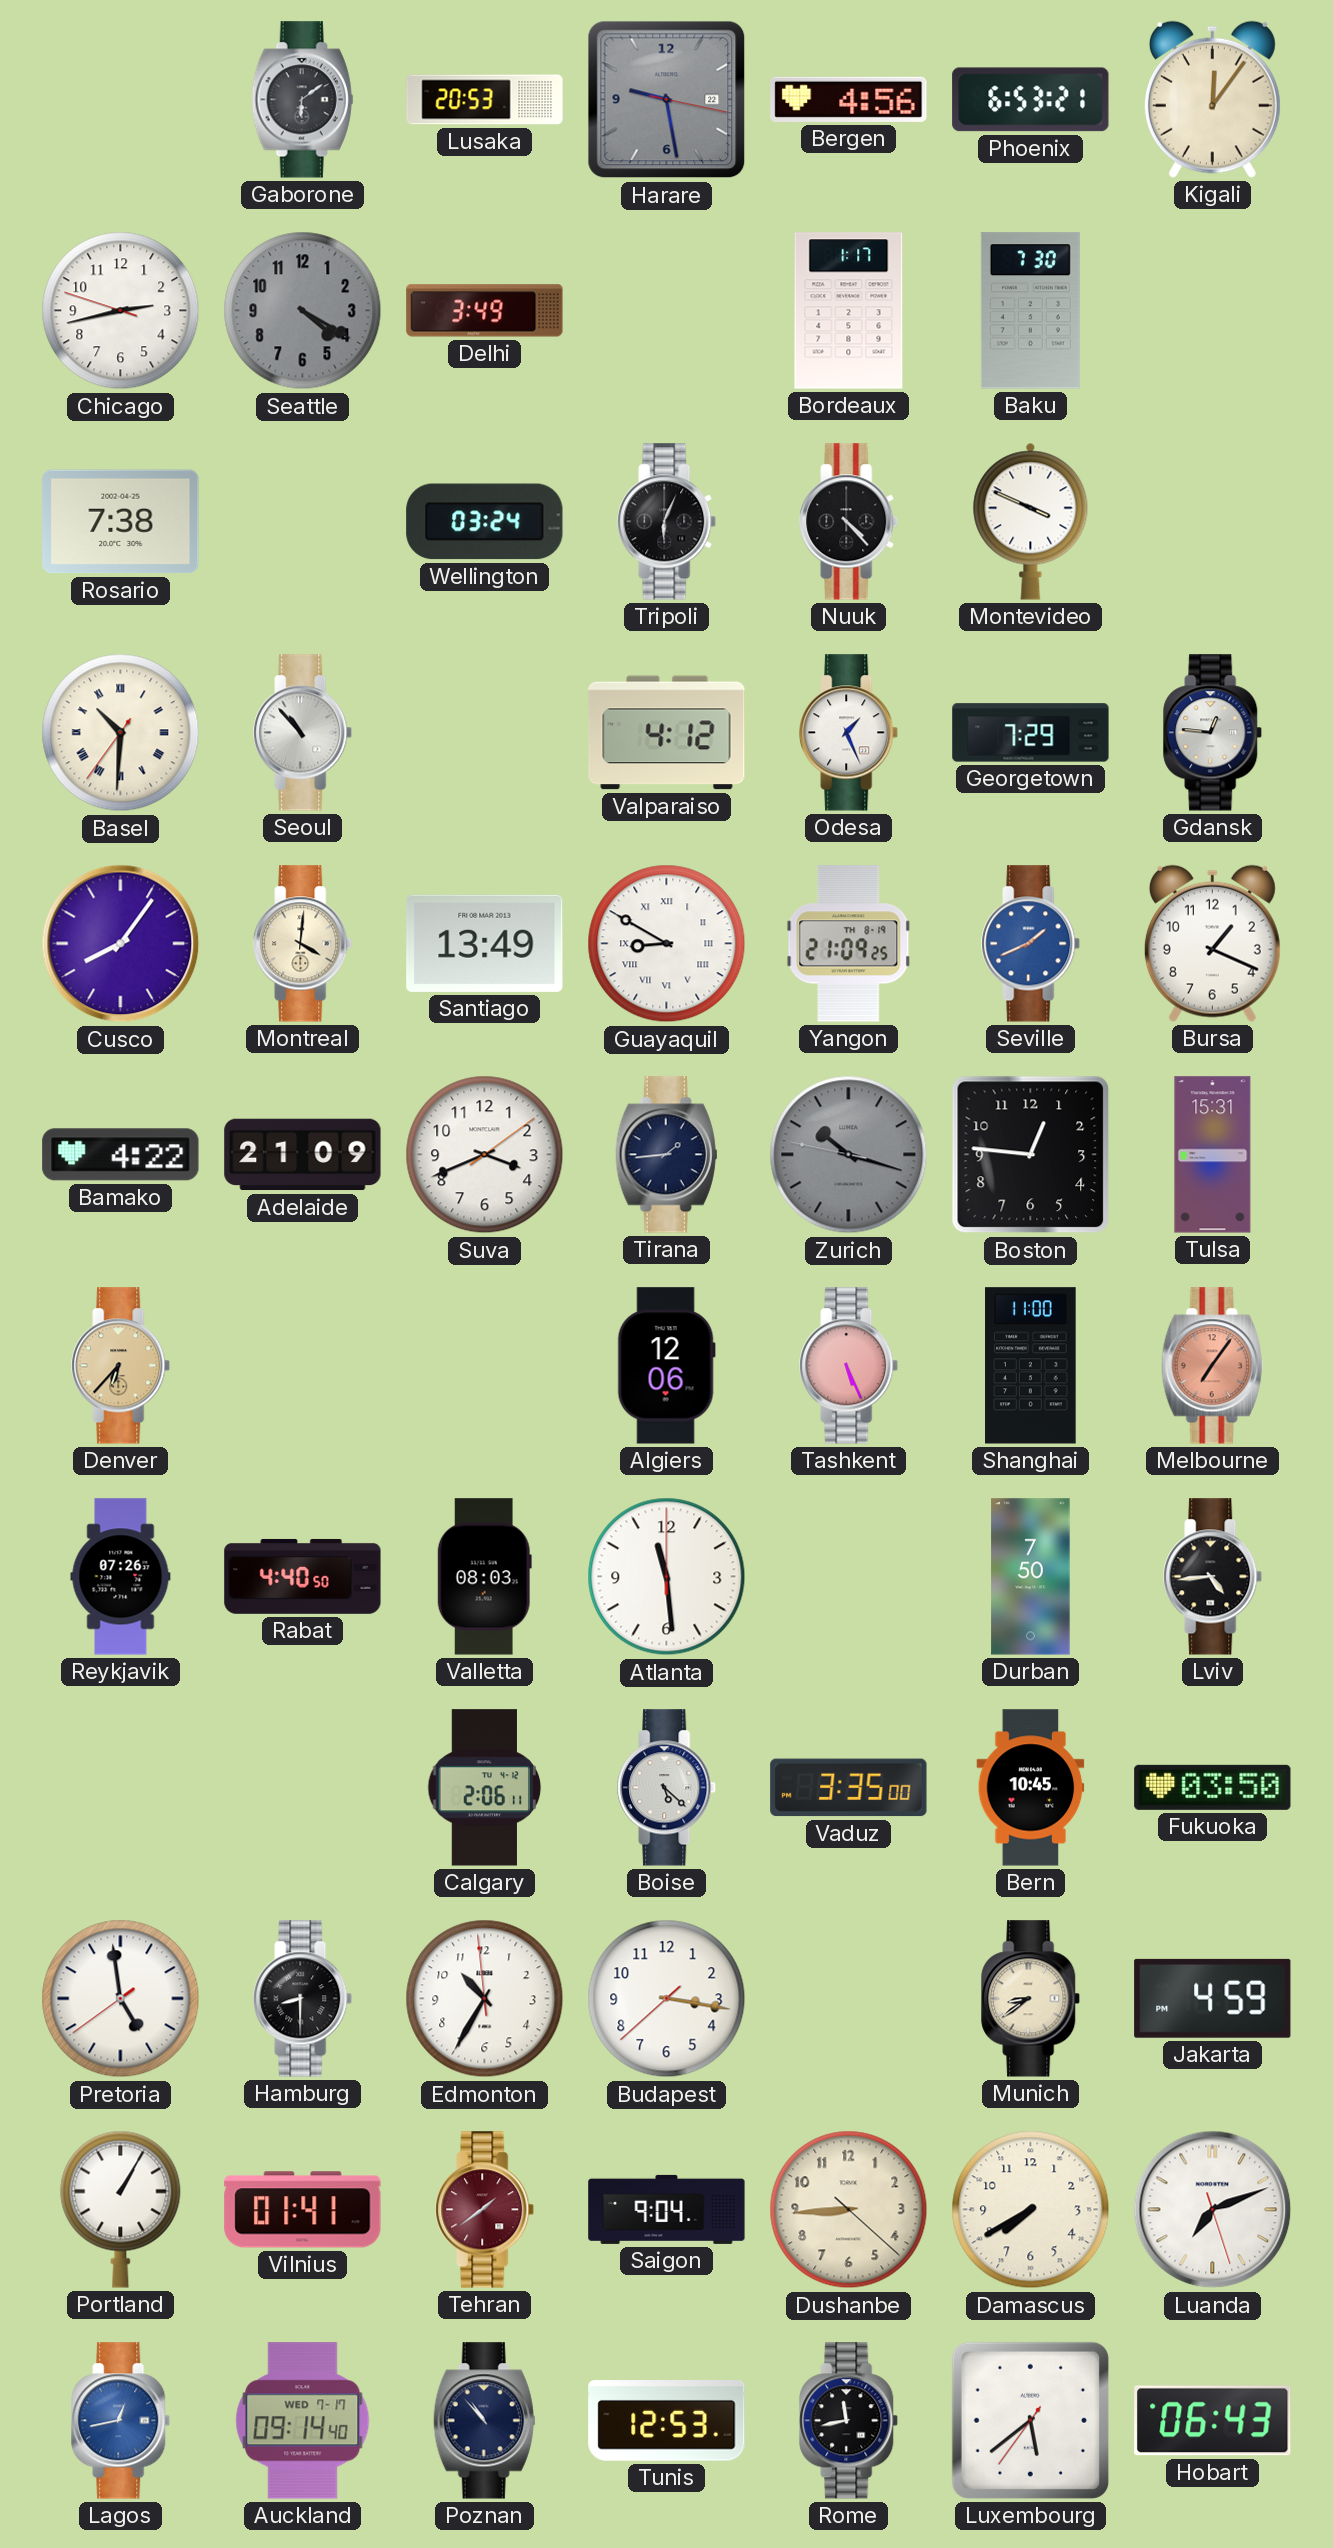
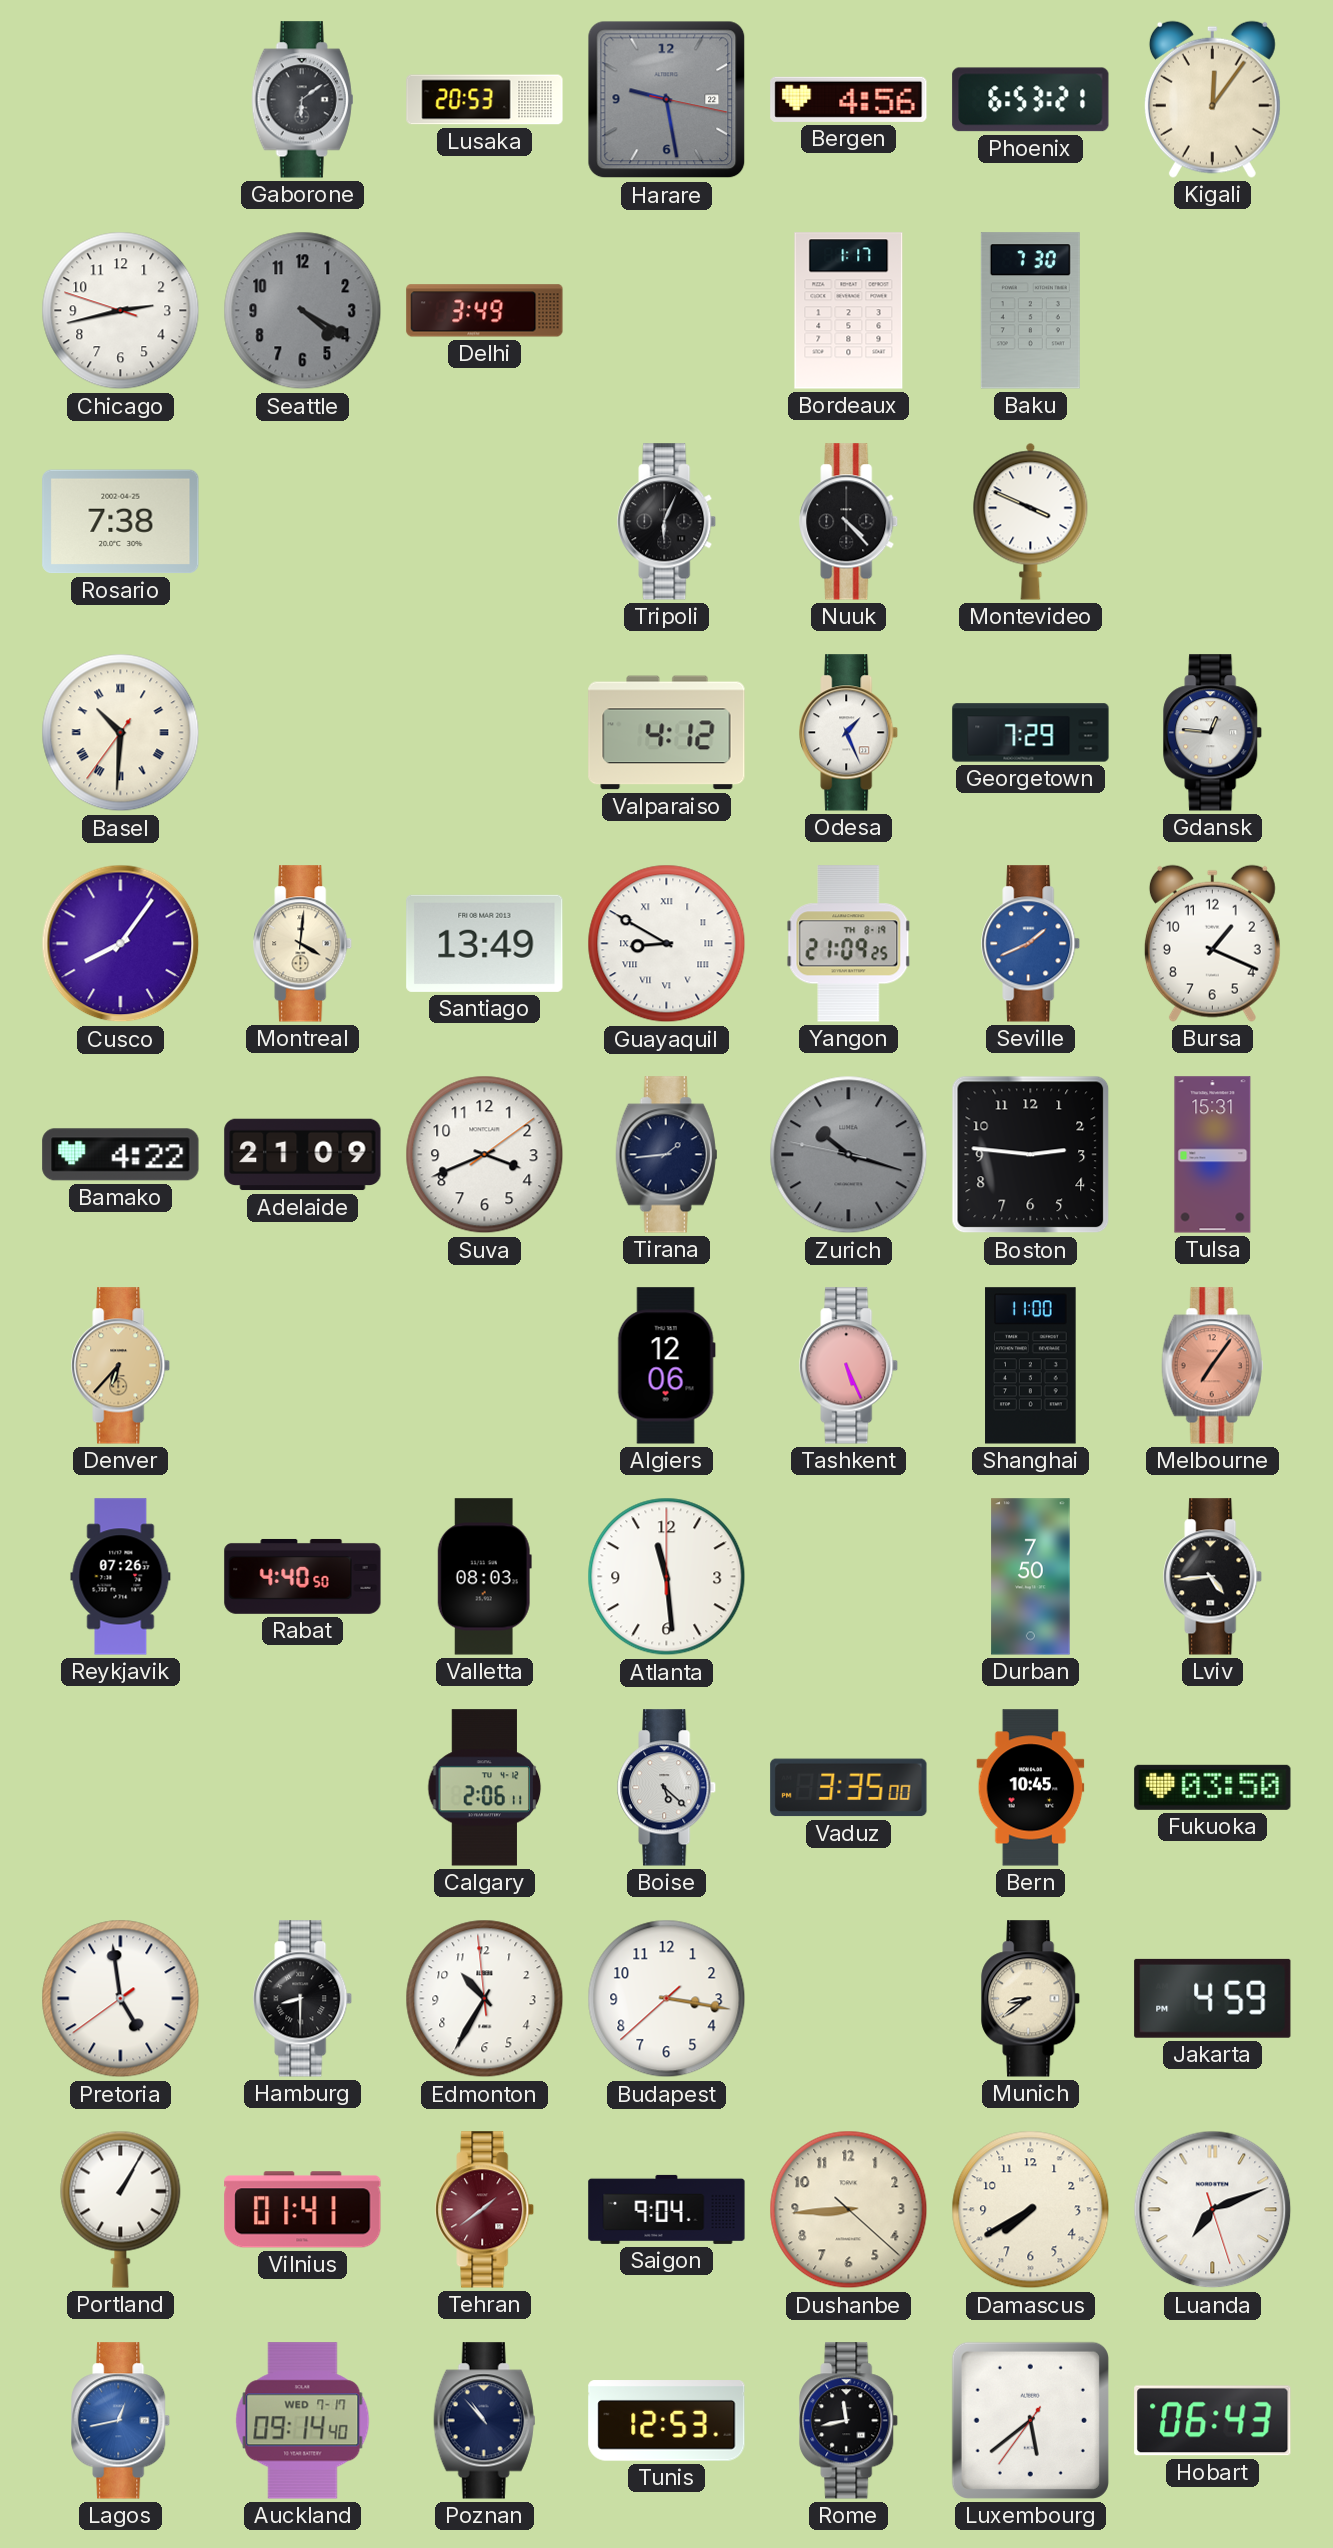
Wellington: 03:24 -> none
Seoul: 10:53 -> none
Boston: 12:46 -> 2:46
